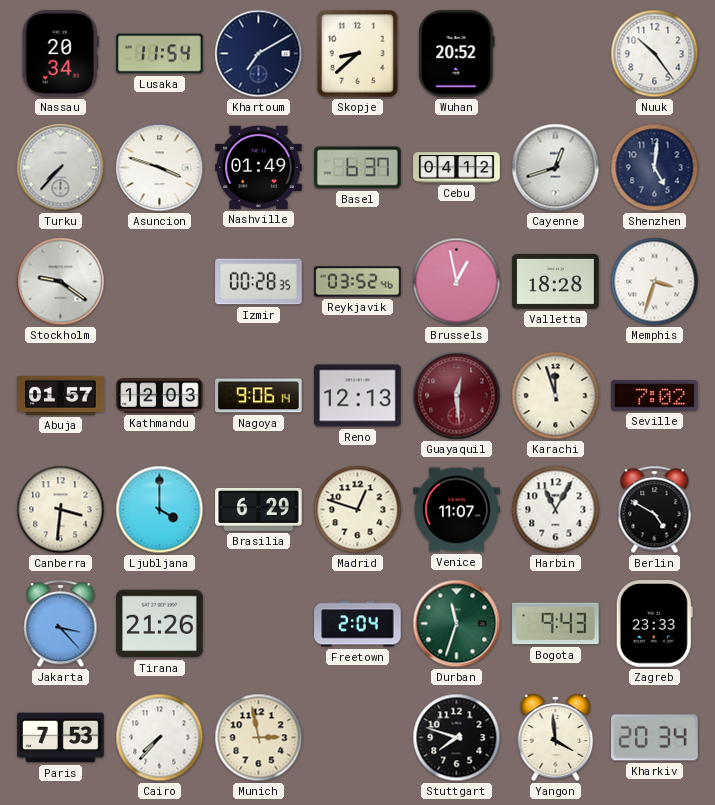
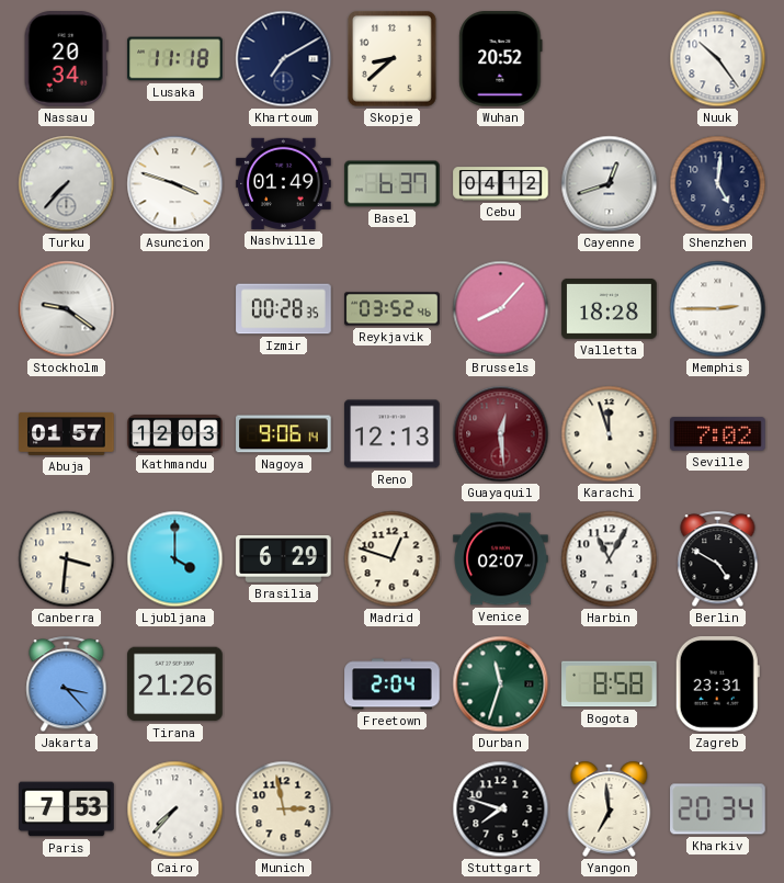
Lusaka: 11:54 -> 11:18
Brussels: 12:58 -> 8:07
Memphis: 3:33 -> 2:45
Venice: 11:07 -> 02:07
Bogota: 9:43 -> 8:58
Zagreb: 23:33 -> 23:31
Yangon: 3:59 -> 6:59
